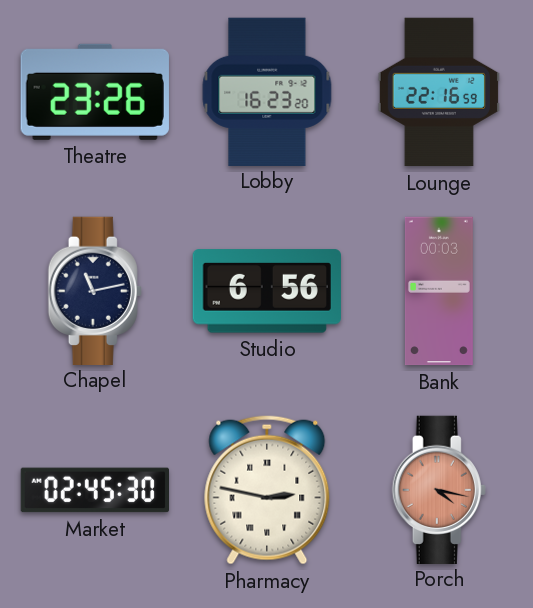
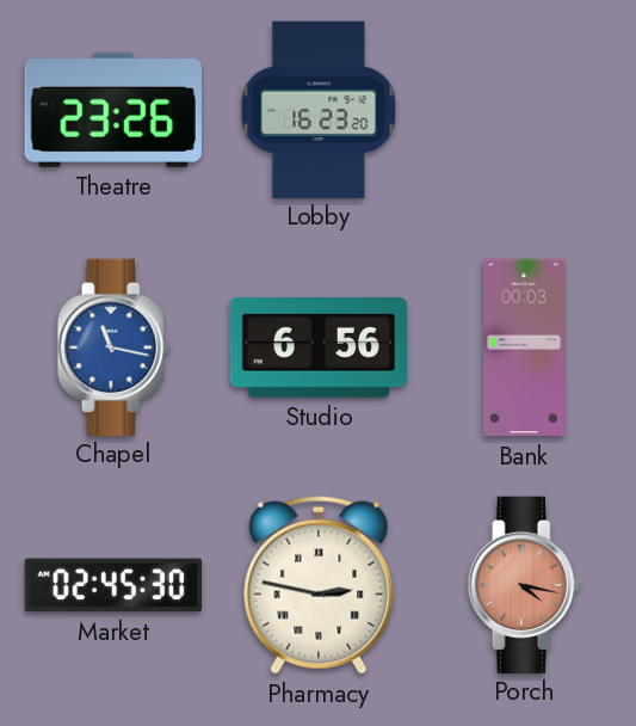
Lounge: 22:16 -> none
Chapel: 11:13 -> 11:17
Chapel dial: navy -> blue
